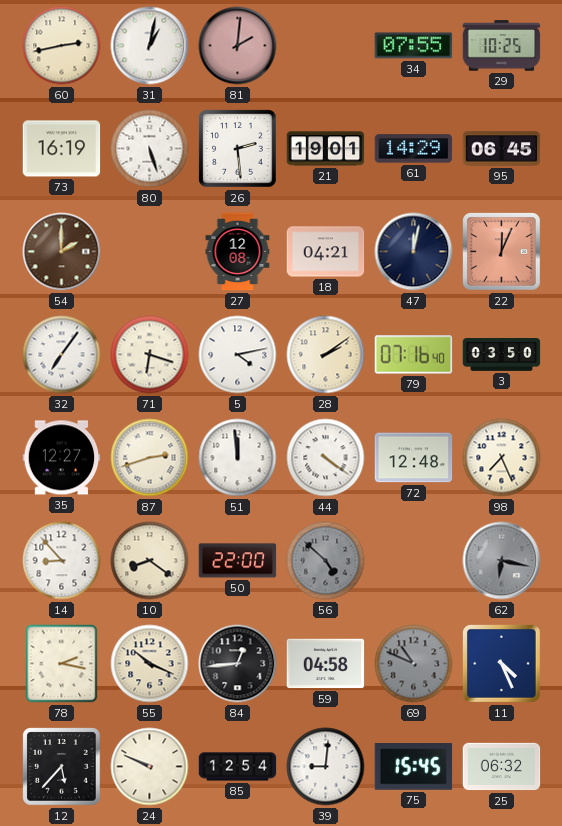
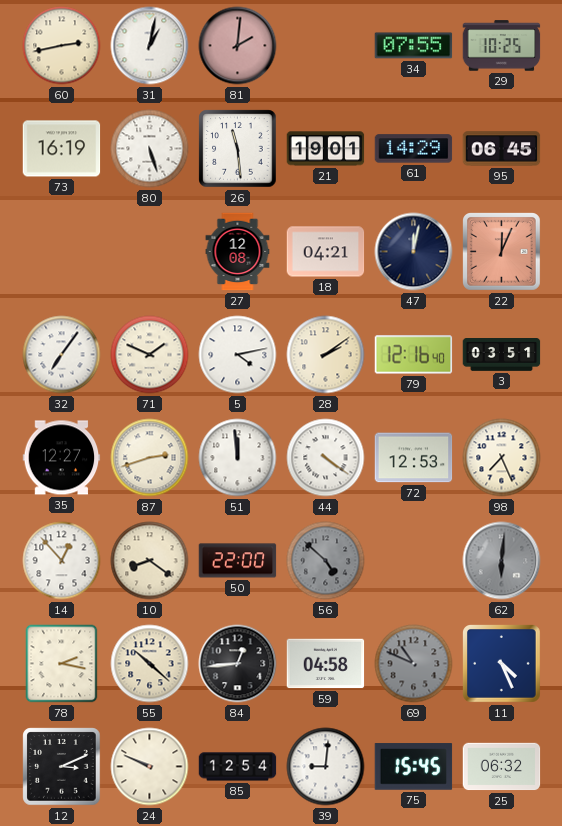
26: 2:29 -> 11:29
54: 2:00 -> none
71: 6:18 -> 1:49
79: 07:16 -> 12:16
3: 03:50 -> 03:51
72: 12:48 -> 12:53
14: 8:53 -> 12:53
62: 6:17 -> 6:01
55: 10:19 -> 10:22
12: 5:37 -> 3:11
